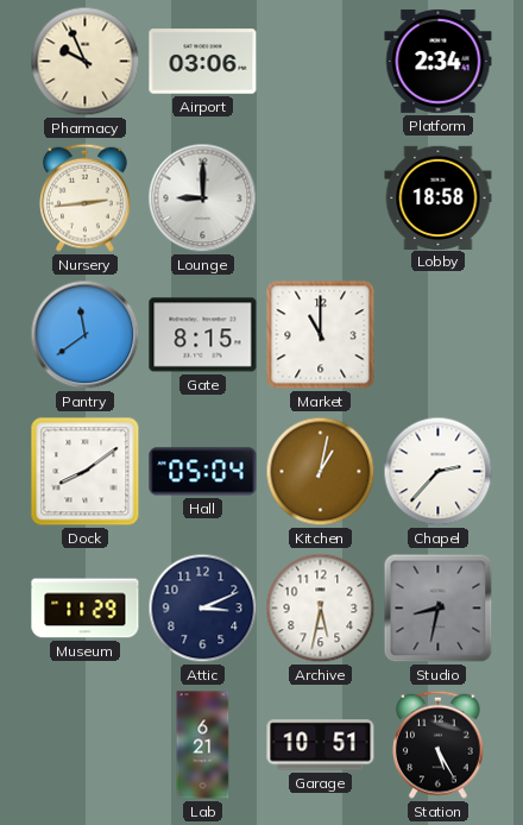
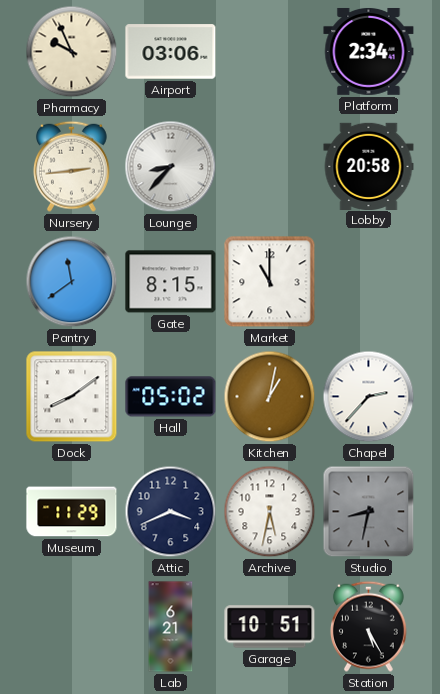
Lounge: 9:00 -> 8:37
Lobby: 18:58 -> 20:58
Hall: 05:04 -> 05:02
Attic: 3:11 -> 3:41
